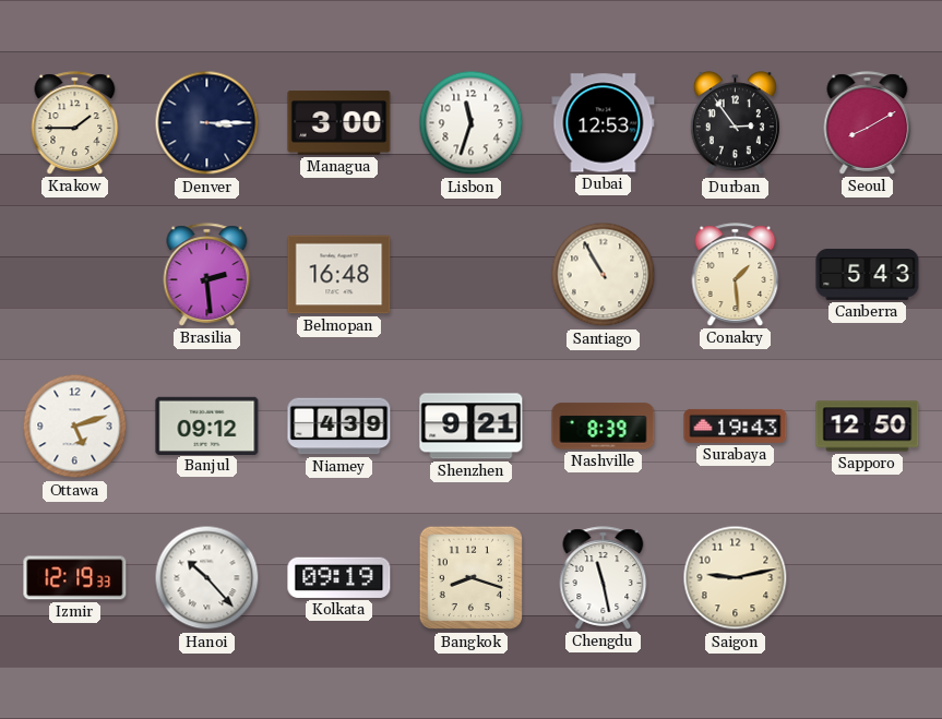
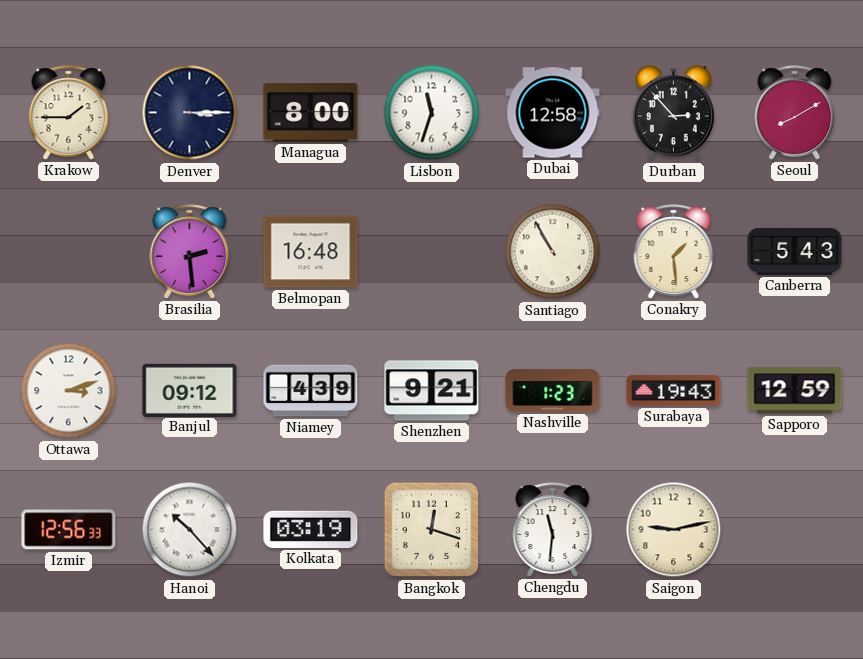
Managua: 3:00 -> 8:00
Dubai: 12:53 -> 12:58
Durban: 2:54 -> 2:53
Ottawa: 5:12 -> 3:12
Nashville: 8:39 -> 1:23
Sapporo: 12:50 -> 12:59
Izmir: 12:19 -> 12:56
Kolkata: 09:19 -> 03:19
Bangkok: 8:18 -> 12:18
Chengdu: 11:28 -> 11:31
